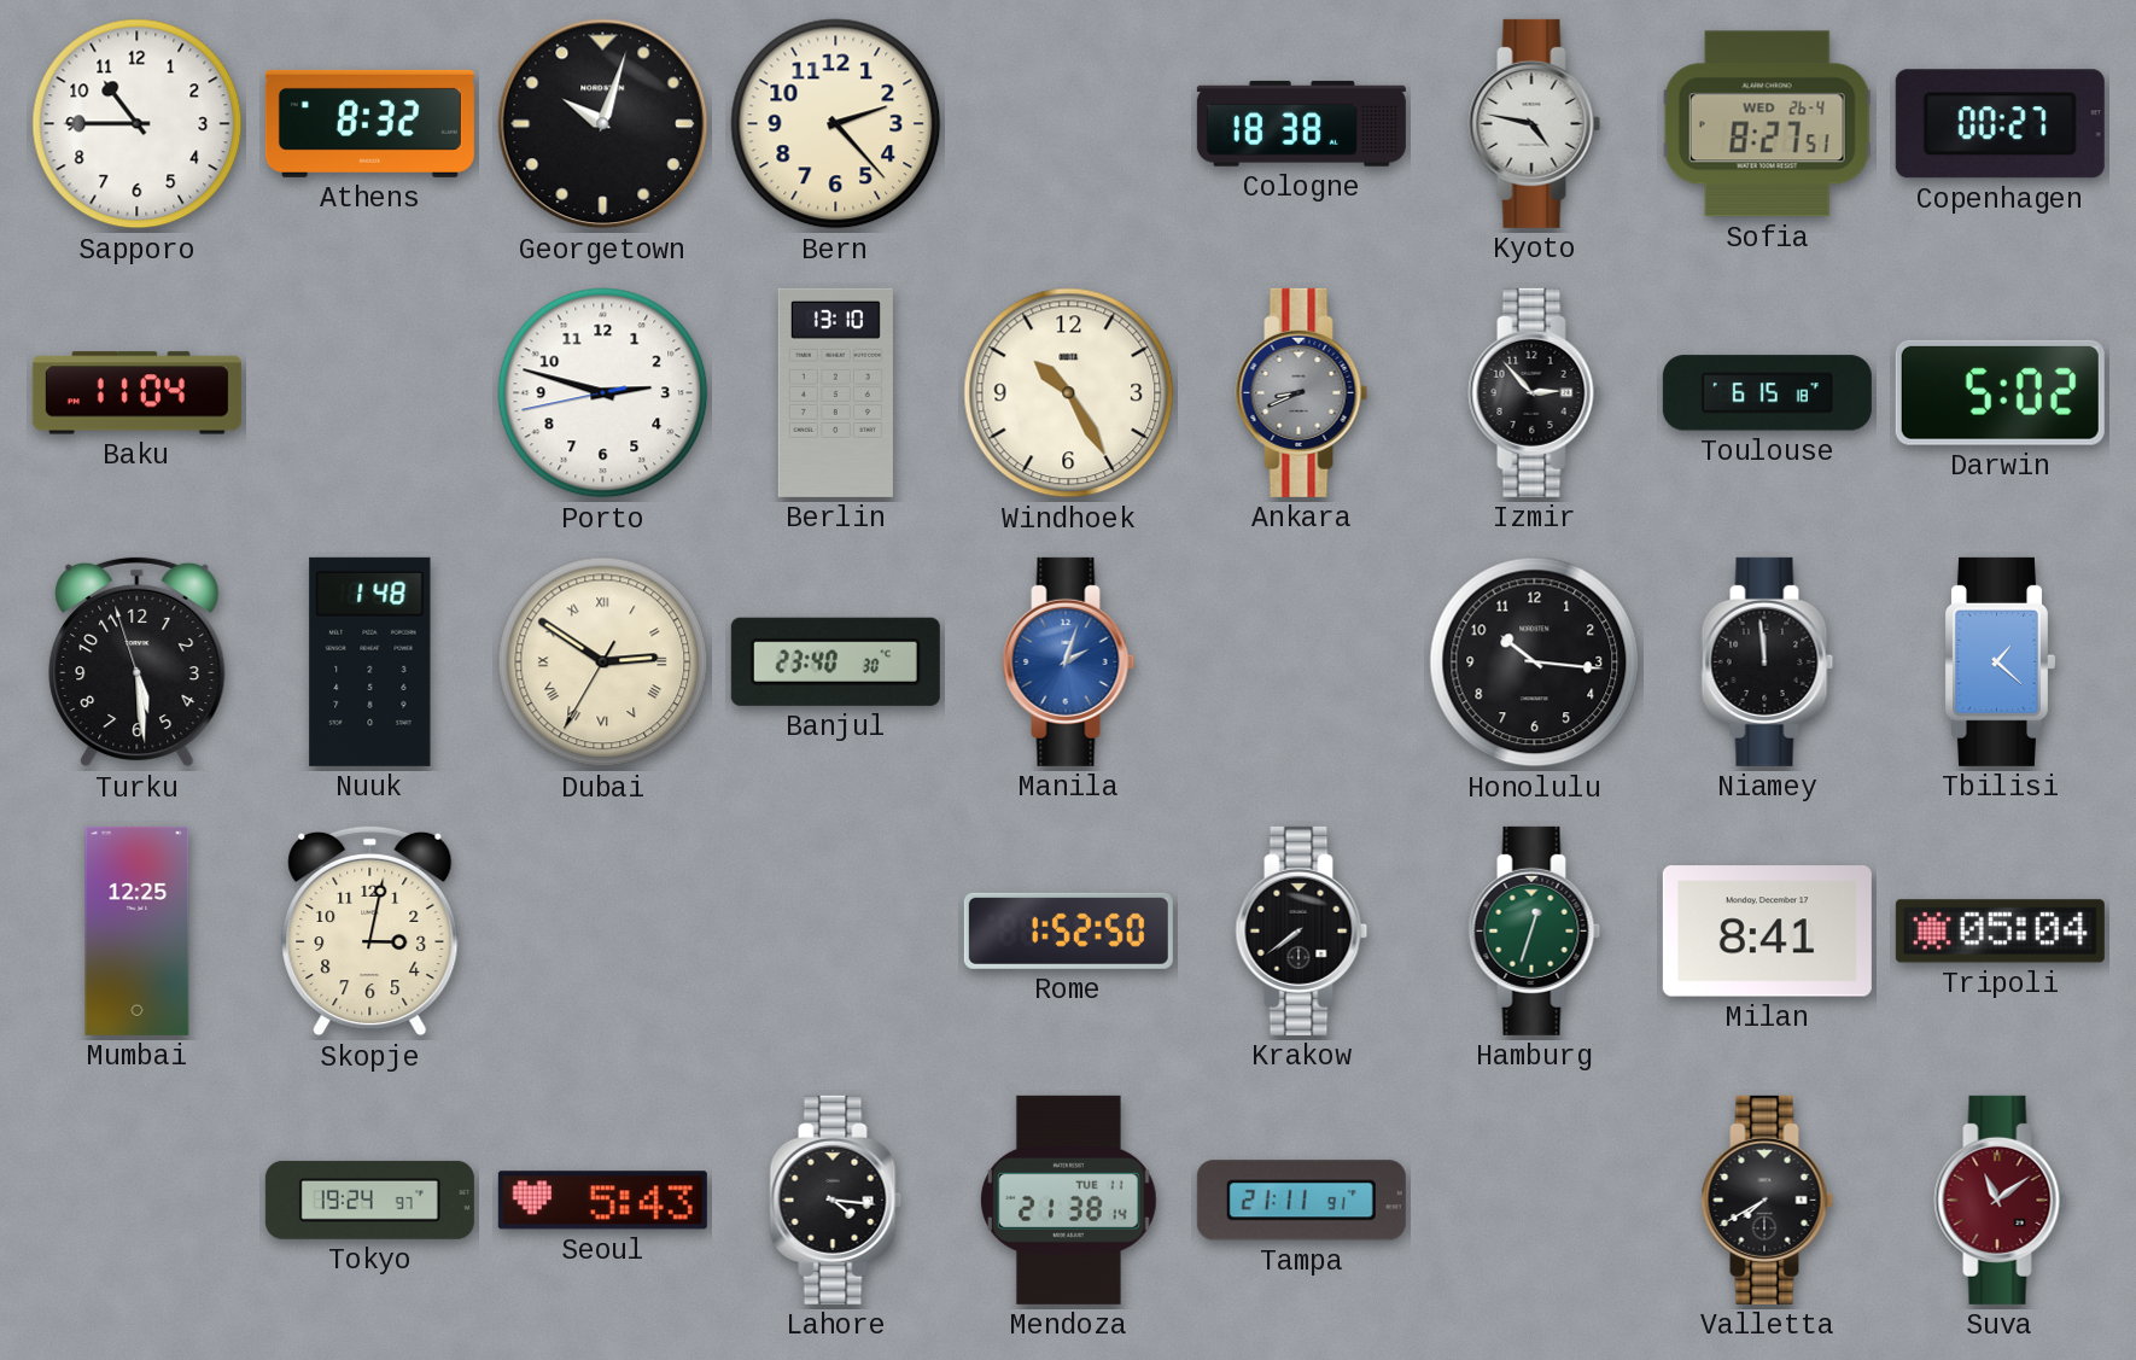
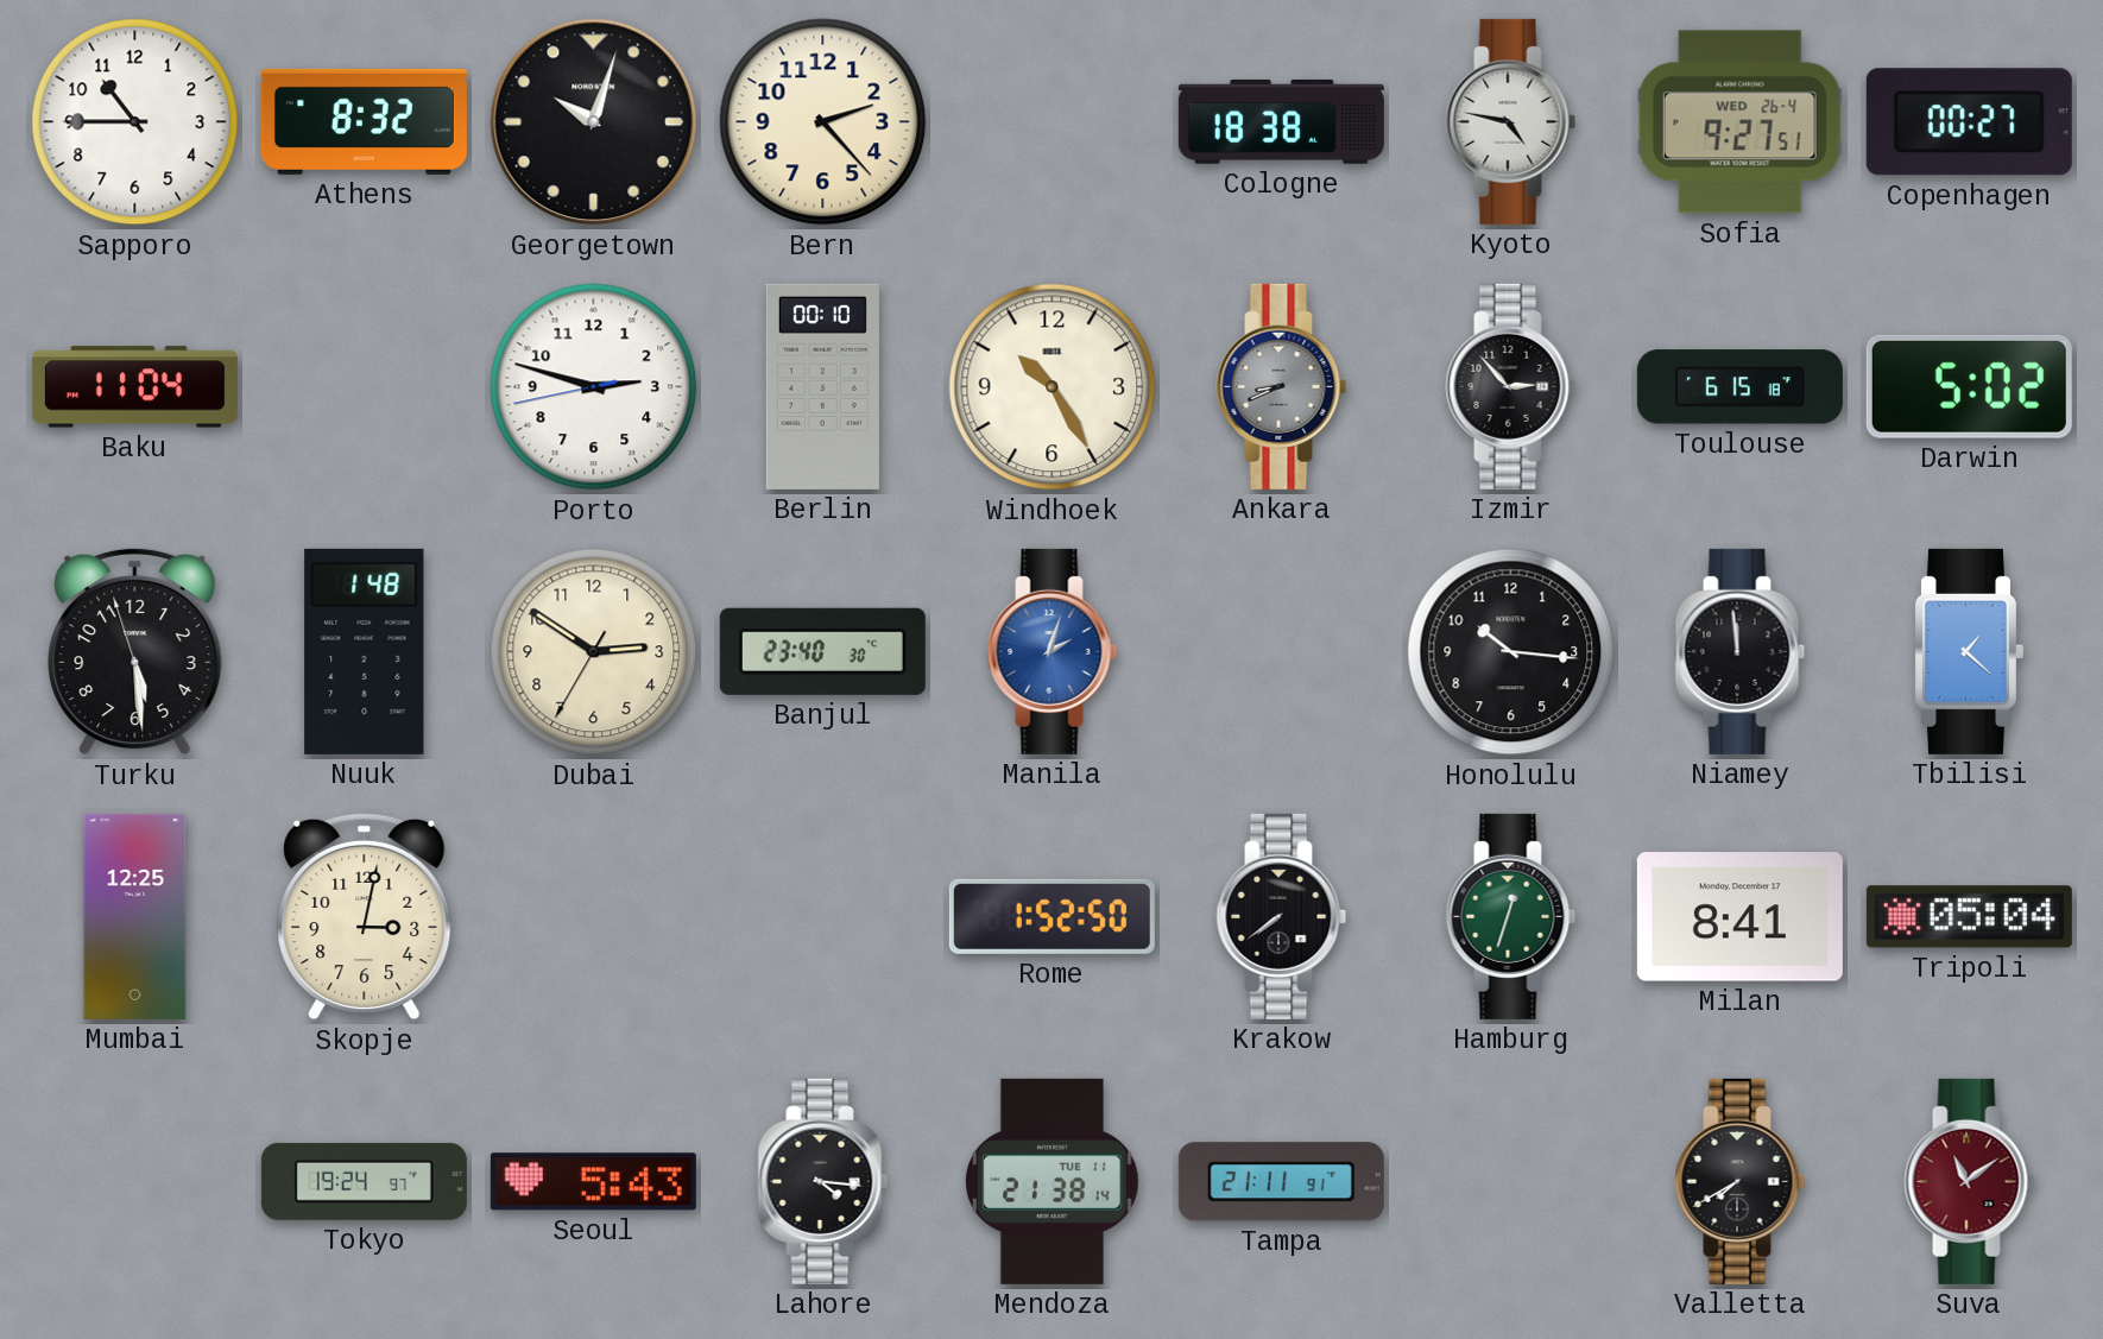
Sofia: 8:27 -> 9:27
Berlin: 13:10 -> 00:10
Dubai numerals: Roman -> Arabic
